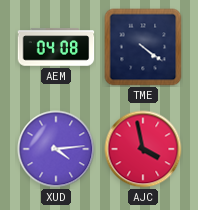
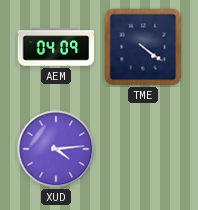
AEM: 04:08 -> 04:09
AJC: 3:58 -> none
